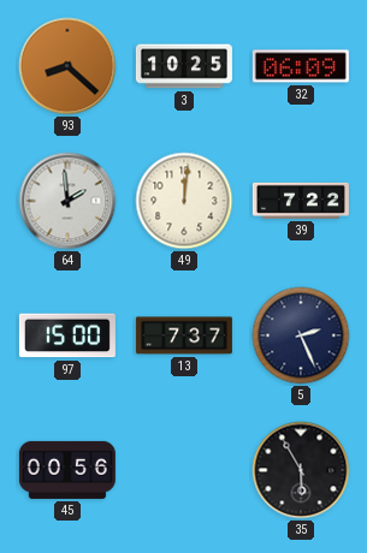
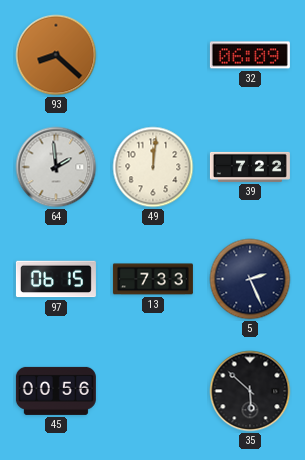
3: 10:25 -> none
97: 15:00 -> 06:15
13: 7:37 -> 7:33
35: 5:55 -> 5:52
